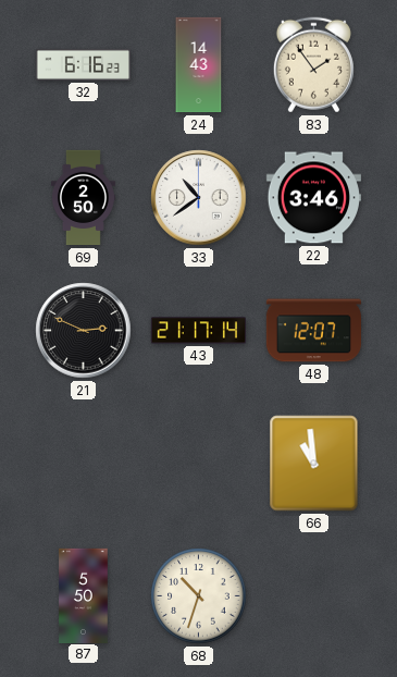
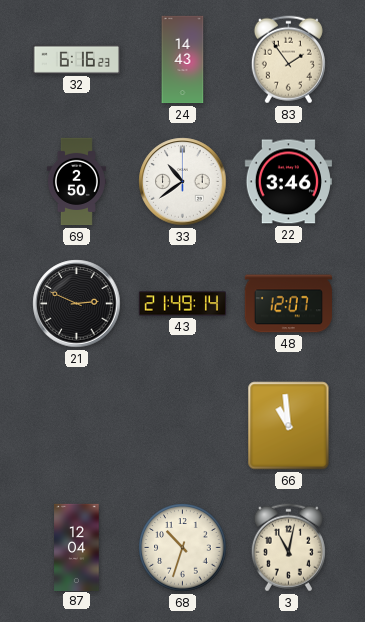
43: 21:17 -> 21:49
87: 5:50 -> 12:04
3: none -> 11:02
